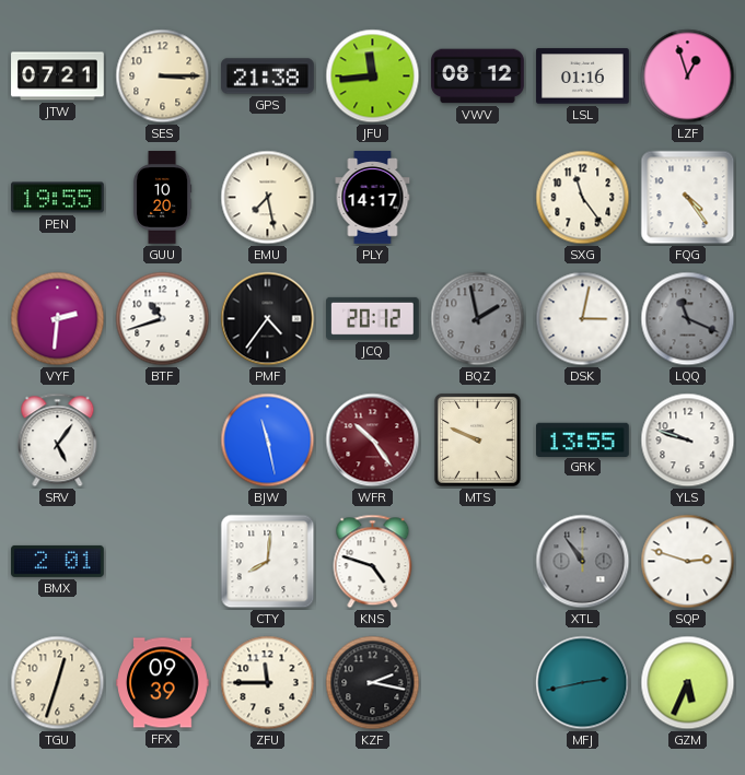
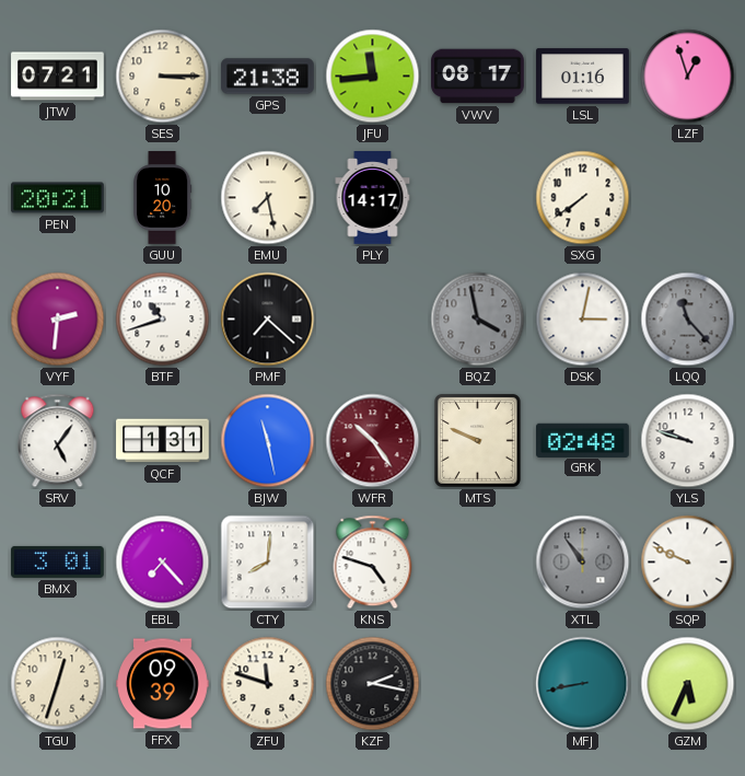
VWV: 08:12 -> 08:17
PEN: 19:55 -> 20:21
SXG: 11:24 -> 7:39
FQG: 4:24 -> none
PMF: 4:36 -> 7:22
JCQ: 20:12 -> none
BQZ: 1:58 -> 3:58
LQQ: 11:19 -> 11:23
QCF: none -> 1:31
GRK: 13:55 -> 02:48
BMX: 2:01 -> 3:01
EBL: none -> 7:23
SQP: 2:48 -> 9:49
ZFU: 11:45 -> 11:48
MFJ: 2:43 -> 8:43
